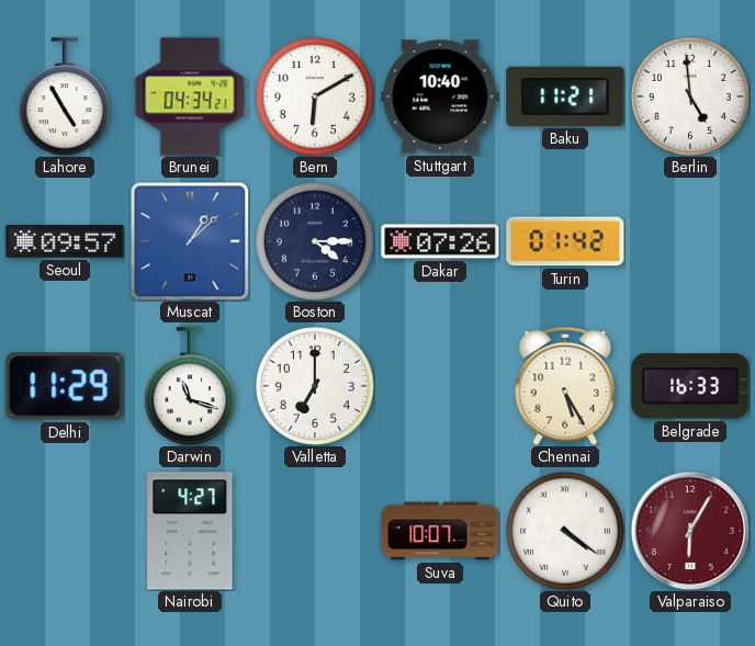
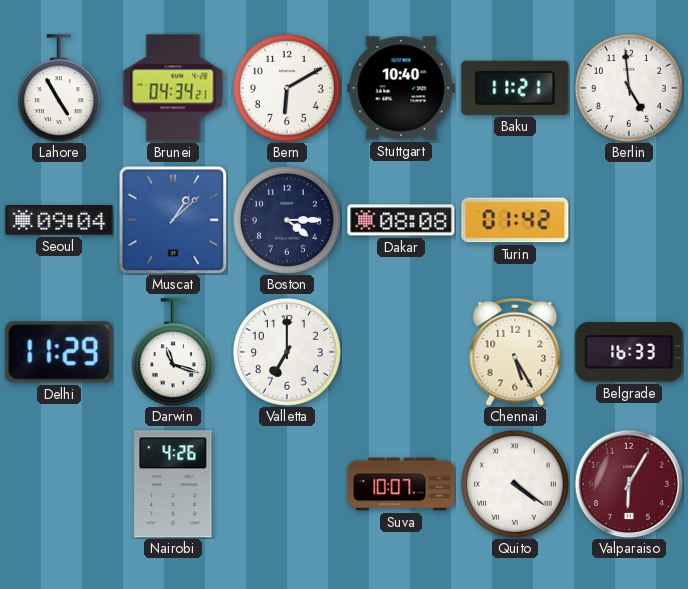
Seoul: 09:57 -> 09:04
Dakar: 07:26 -> 08:08
Nairobi: 4:27 -> 4:26
